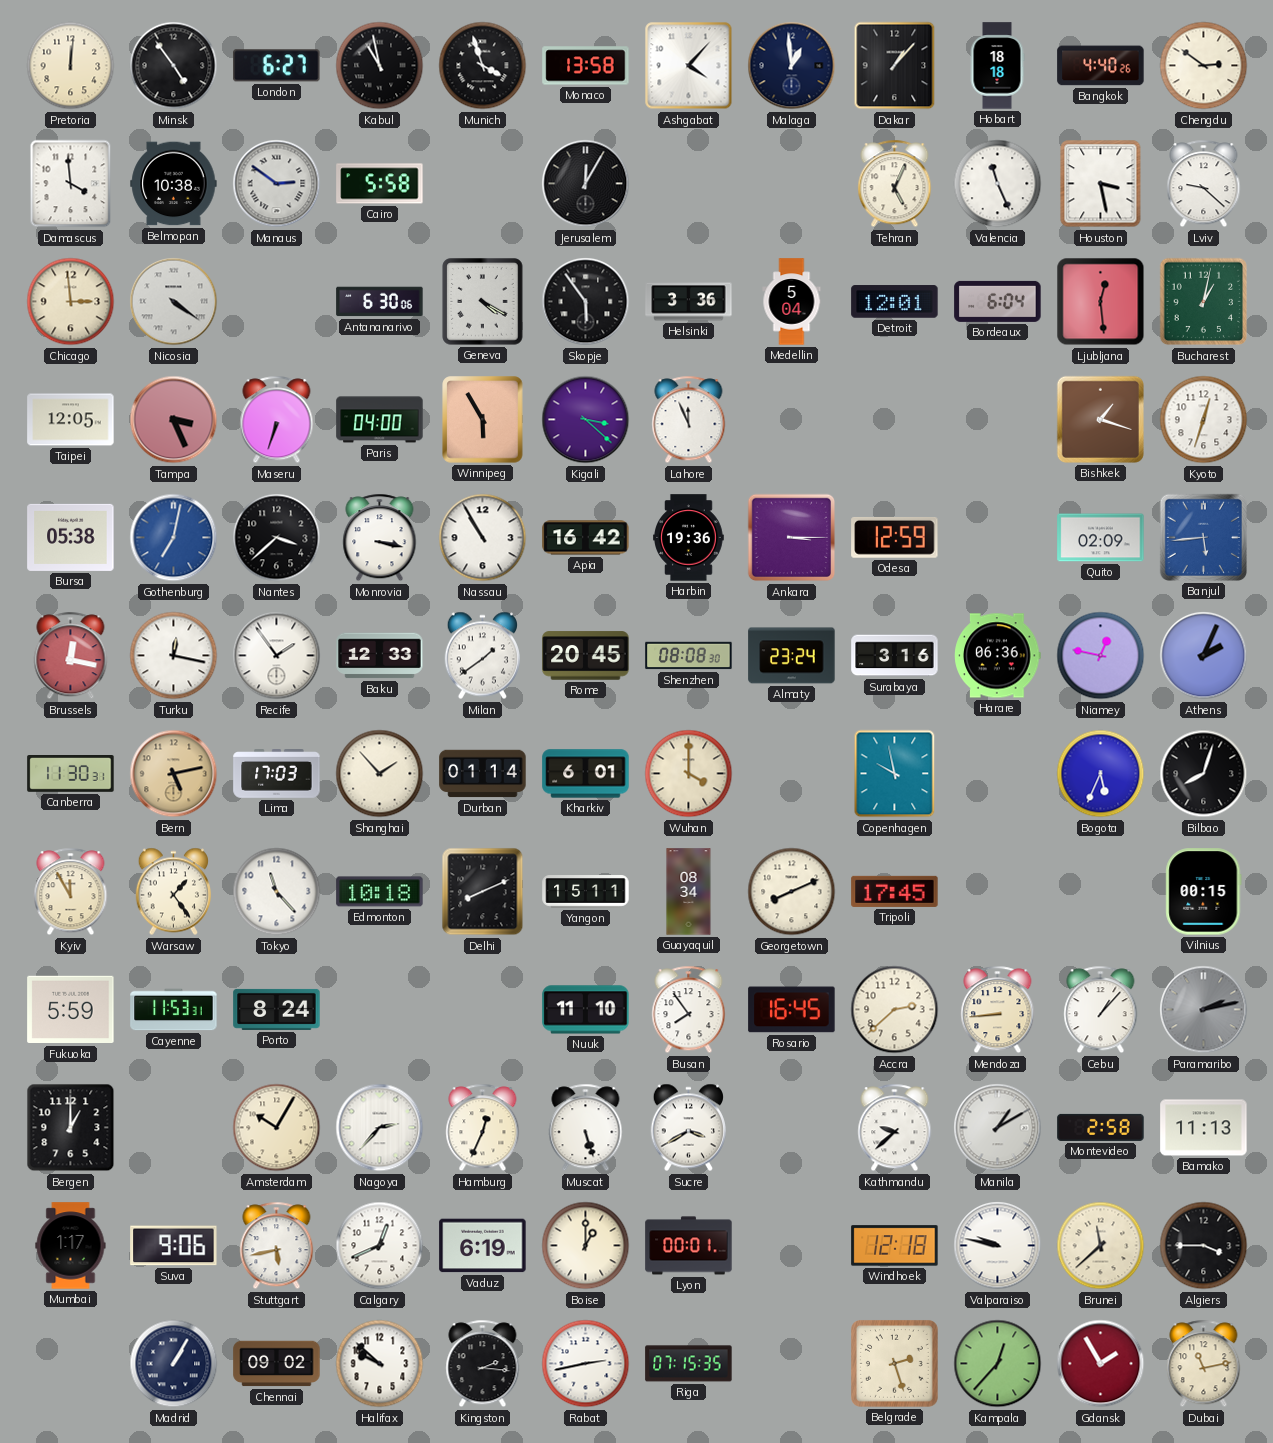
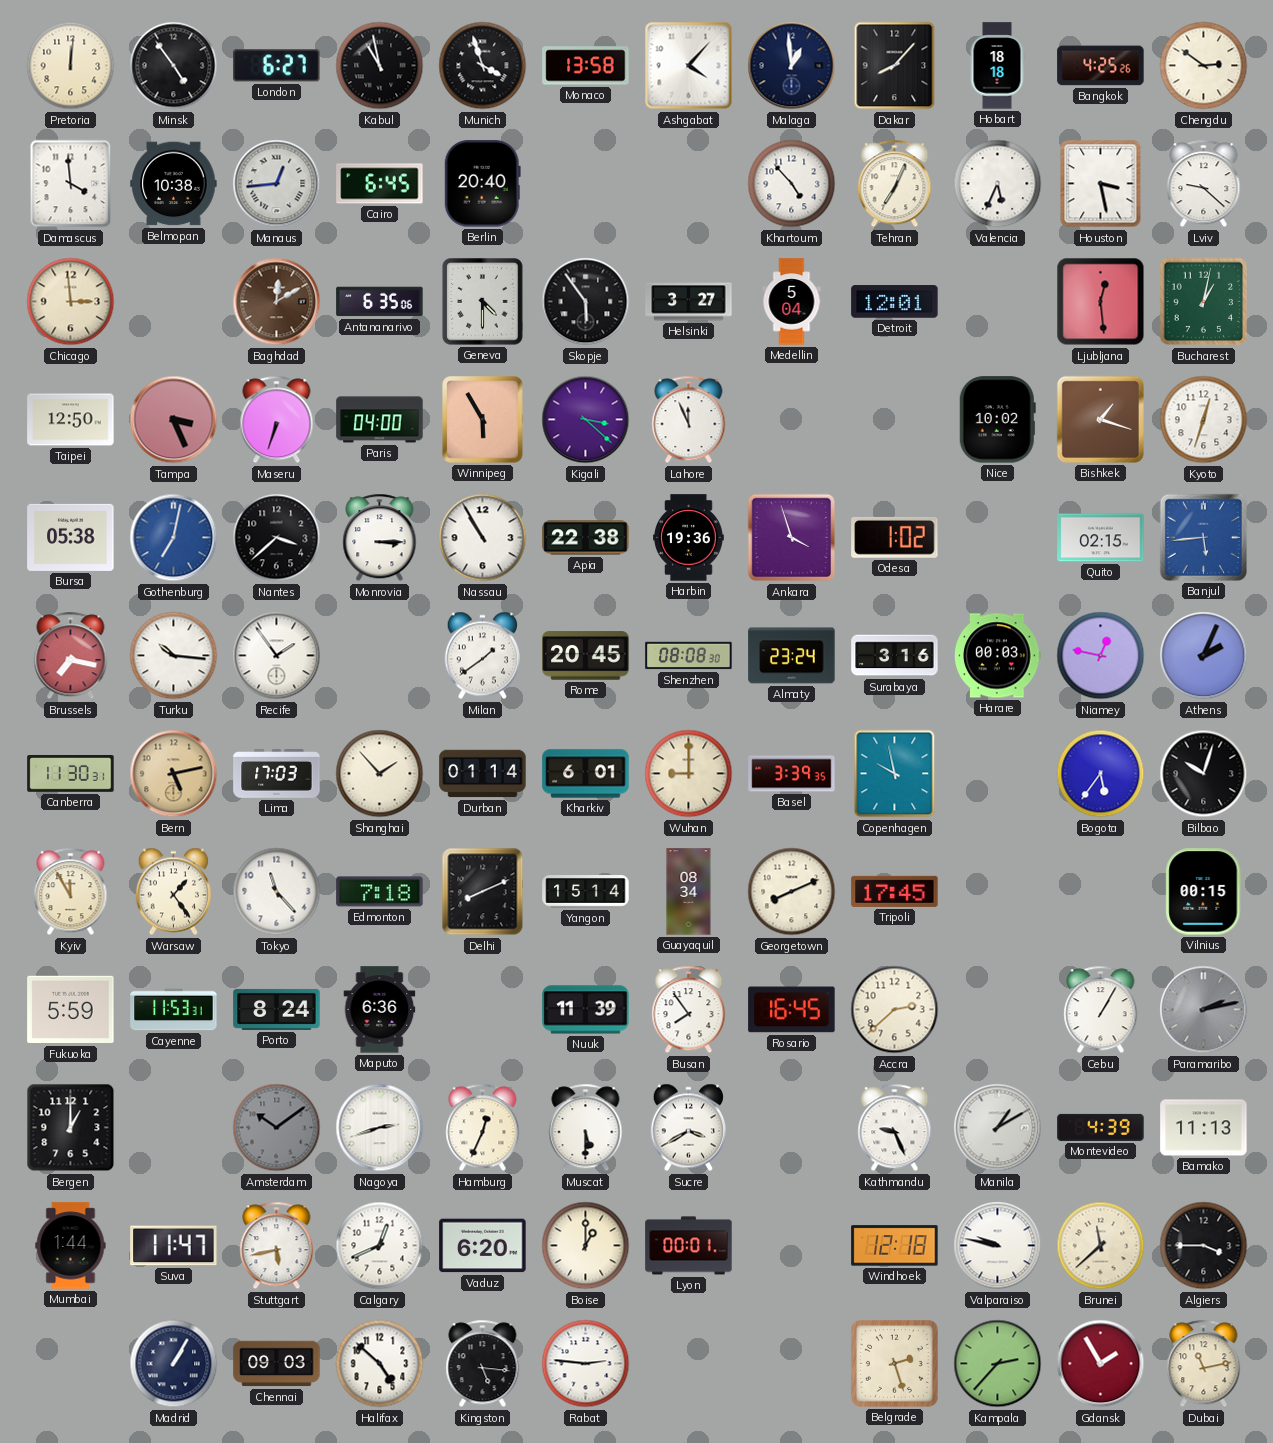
Dakar: 1:07 -> 8:07
Bangkok: 4:40 -> 4:25
Manaus: 2:51 -> 12:44
Cairo: 5:58 -> 6:45
Berlin: none -> 20:40
Jerusalem: 12:05 -> none
Khartoum: none -> 4:53
Tehran: 5:04 -> 7:04
Valencia: 11:26 -> 5:34
Nicosia: 4:21 -> none
Baghdad: none -> 12:10
Antananarivo: 6:30 -> 6:35
Geneva: 4:20 -> 4:30
Helsinki: 3:36 -> 3:27
Bordeaux: 6:04 -> none
Taipei: 12:05 -> 12:50
Nice: none -> 10:02
Monrovia: 3:17 -> 3:15
Apia: 16:42 -> 22:38
Ankara: 3:15 -> 3:57
Odesa: 12:59 -> 1:02
Quito: 02:09 -> 02:15
Brussels: 12:17 -> 7:17
Turku: 12:17 -> 10:16
Baku: 12:33 -> none
Harare: 06:36 -> 00:03
Wuhan: 4:00 -> 9:00
Basel: none -> 3:39
Bogota: 5:34 -> 5:36
Bilbao: 8:03 -> 10:03
Edmonton: 10:18 -> 7:18
Yangon: 15:11 -> 15:14
Maputo: none -> 6:36
Nuuk: 11:10 -> 11:39
Mendoza: 8:44 -> none
Cebu: 1:07 -> 1:05
Amsterdam: 10:05 -> 10:09
Amsterdam dial: cream -> grey
Nagoya: 2:37 -> 2:42
Muscat: 5:27 -> 5:30
Kathmandu: 9:38 -> 9:26
Montevideo: 2:58 -> 4:39
Mumbai: 1:17 -> 1:44
Suva: 9:06 -> 11:47
Vaduz: 6:19 -> 6:20
Chennai: 09:02 -> 09:03
Halifax: 9:52 -> 4:52
Kingston: 2:16 -> 5:16
Rabat: 2:43 -> 2:46
Riga: 07:15 -> none
Kampala: 12:37 -> 2:37
